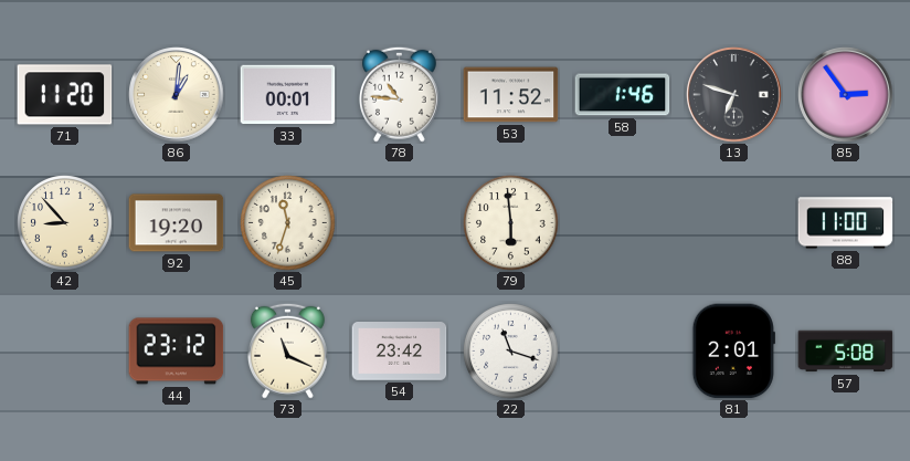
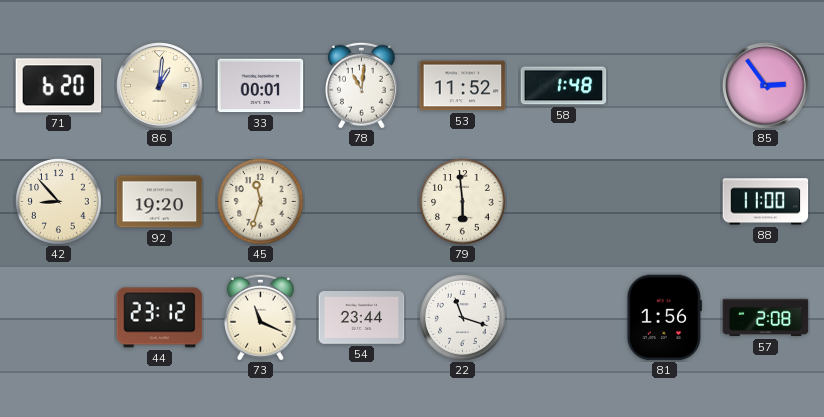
71: 11:20 -> 6:20
78: 10:46 -> 11:01
58: 1:46 -> 1:48
13: 6:48 -> none
54: 23:42 -> 23:44
81: 2:01 -> 1:56
57: 5:08 -> 2:08
